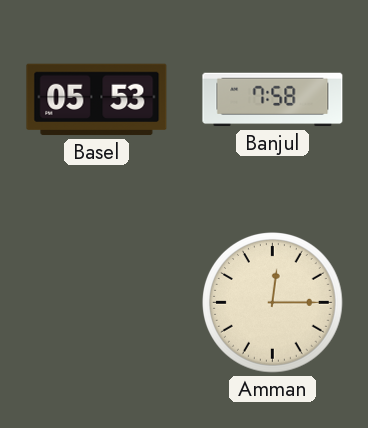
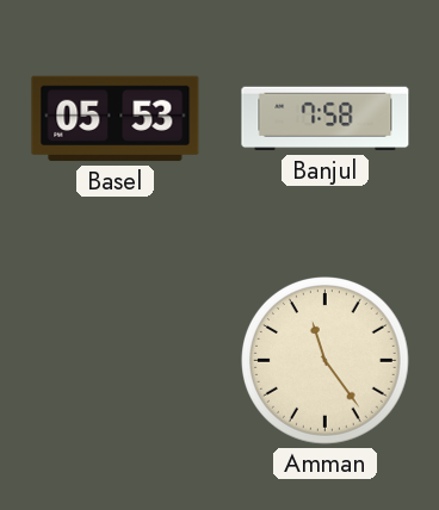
Amman: 12:15 -> 11:24
